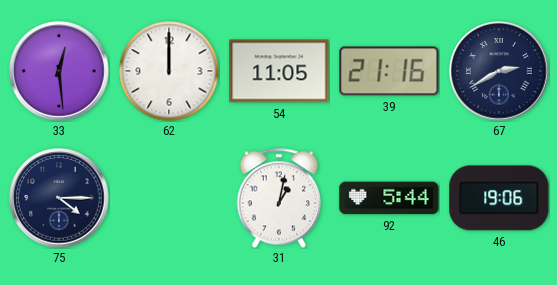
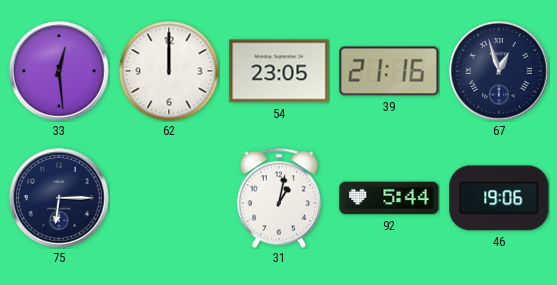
54: 11:05 -> 23:05
67: 2:40 -> 12:57
75: 4:15 -> 6:15
